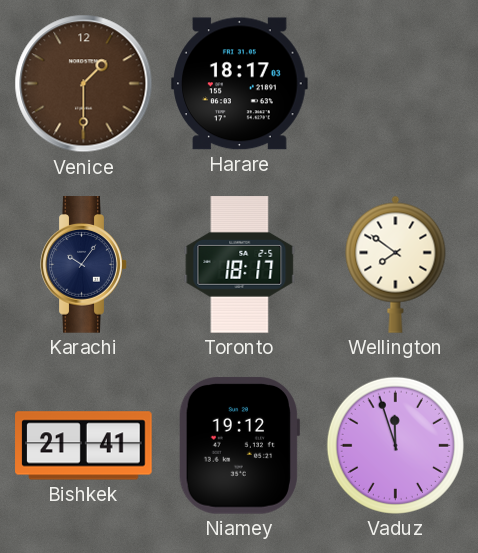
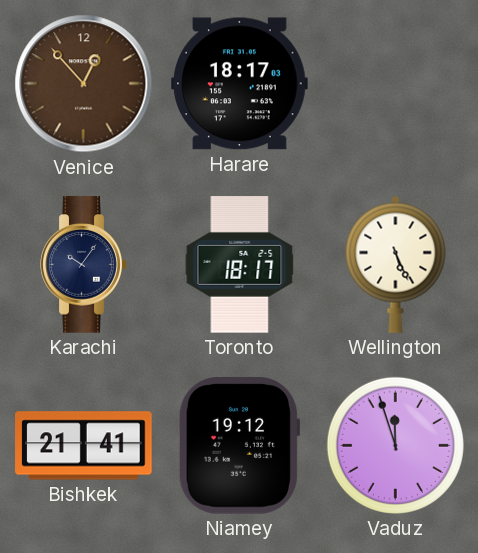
Venice: 1:30 -> 12:53
Wellington: 7:51 -> 5:26
